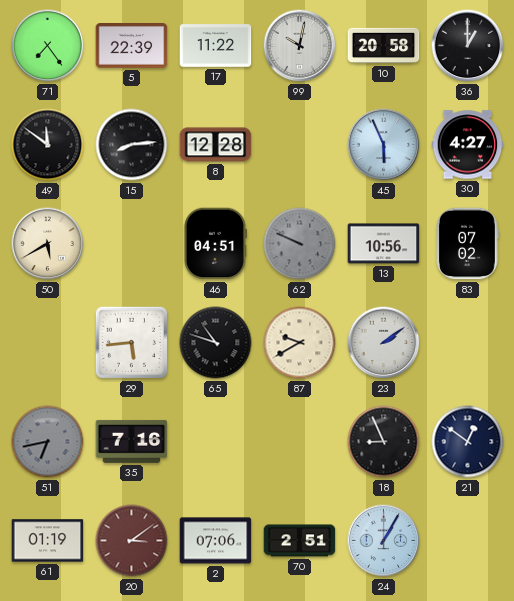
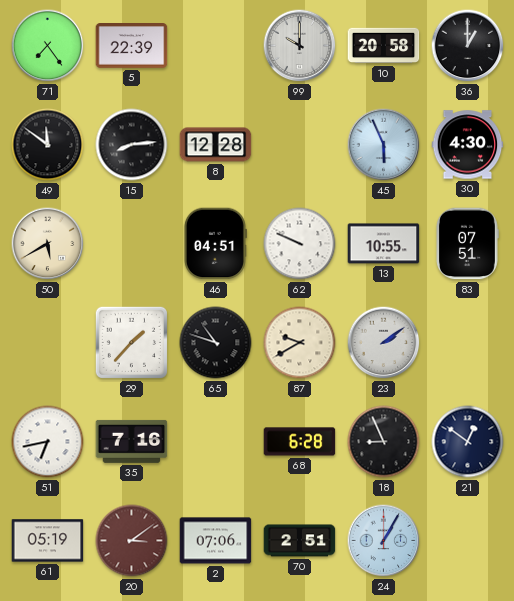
17: 11:22 -> none
99: 10:02 -> 10:00
30: 4:27 -> 4:30
62 dial: grey -> white
13: 10:56 -> 10:55
83: 07:02 -> 07:51
29: 5:44 -> 1:37
51 dial: grey -> white
68: none -> 6:28
61: 01:19 -> 05:19
